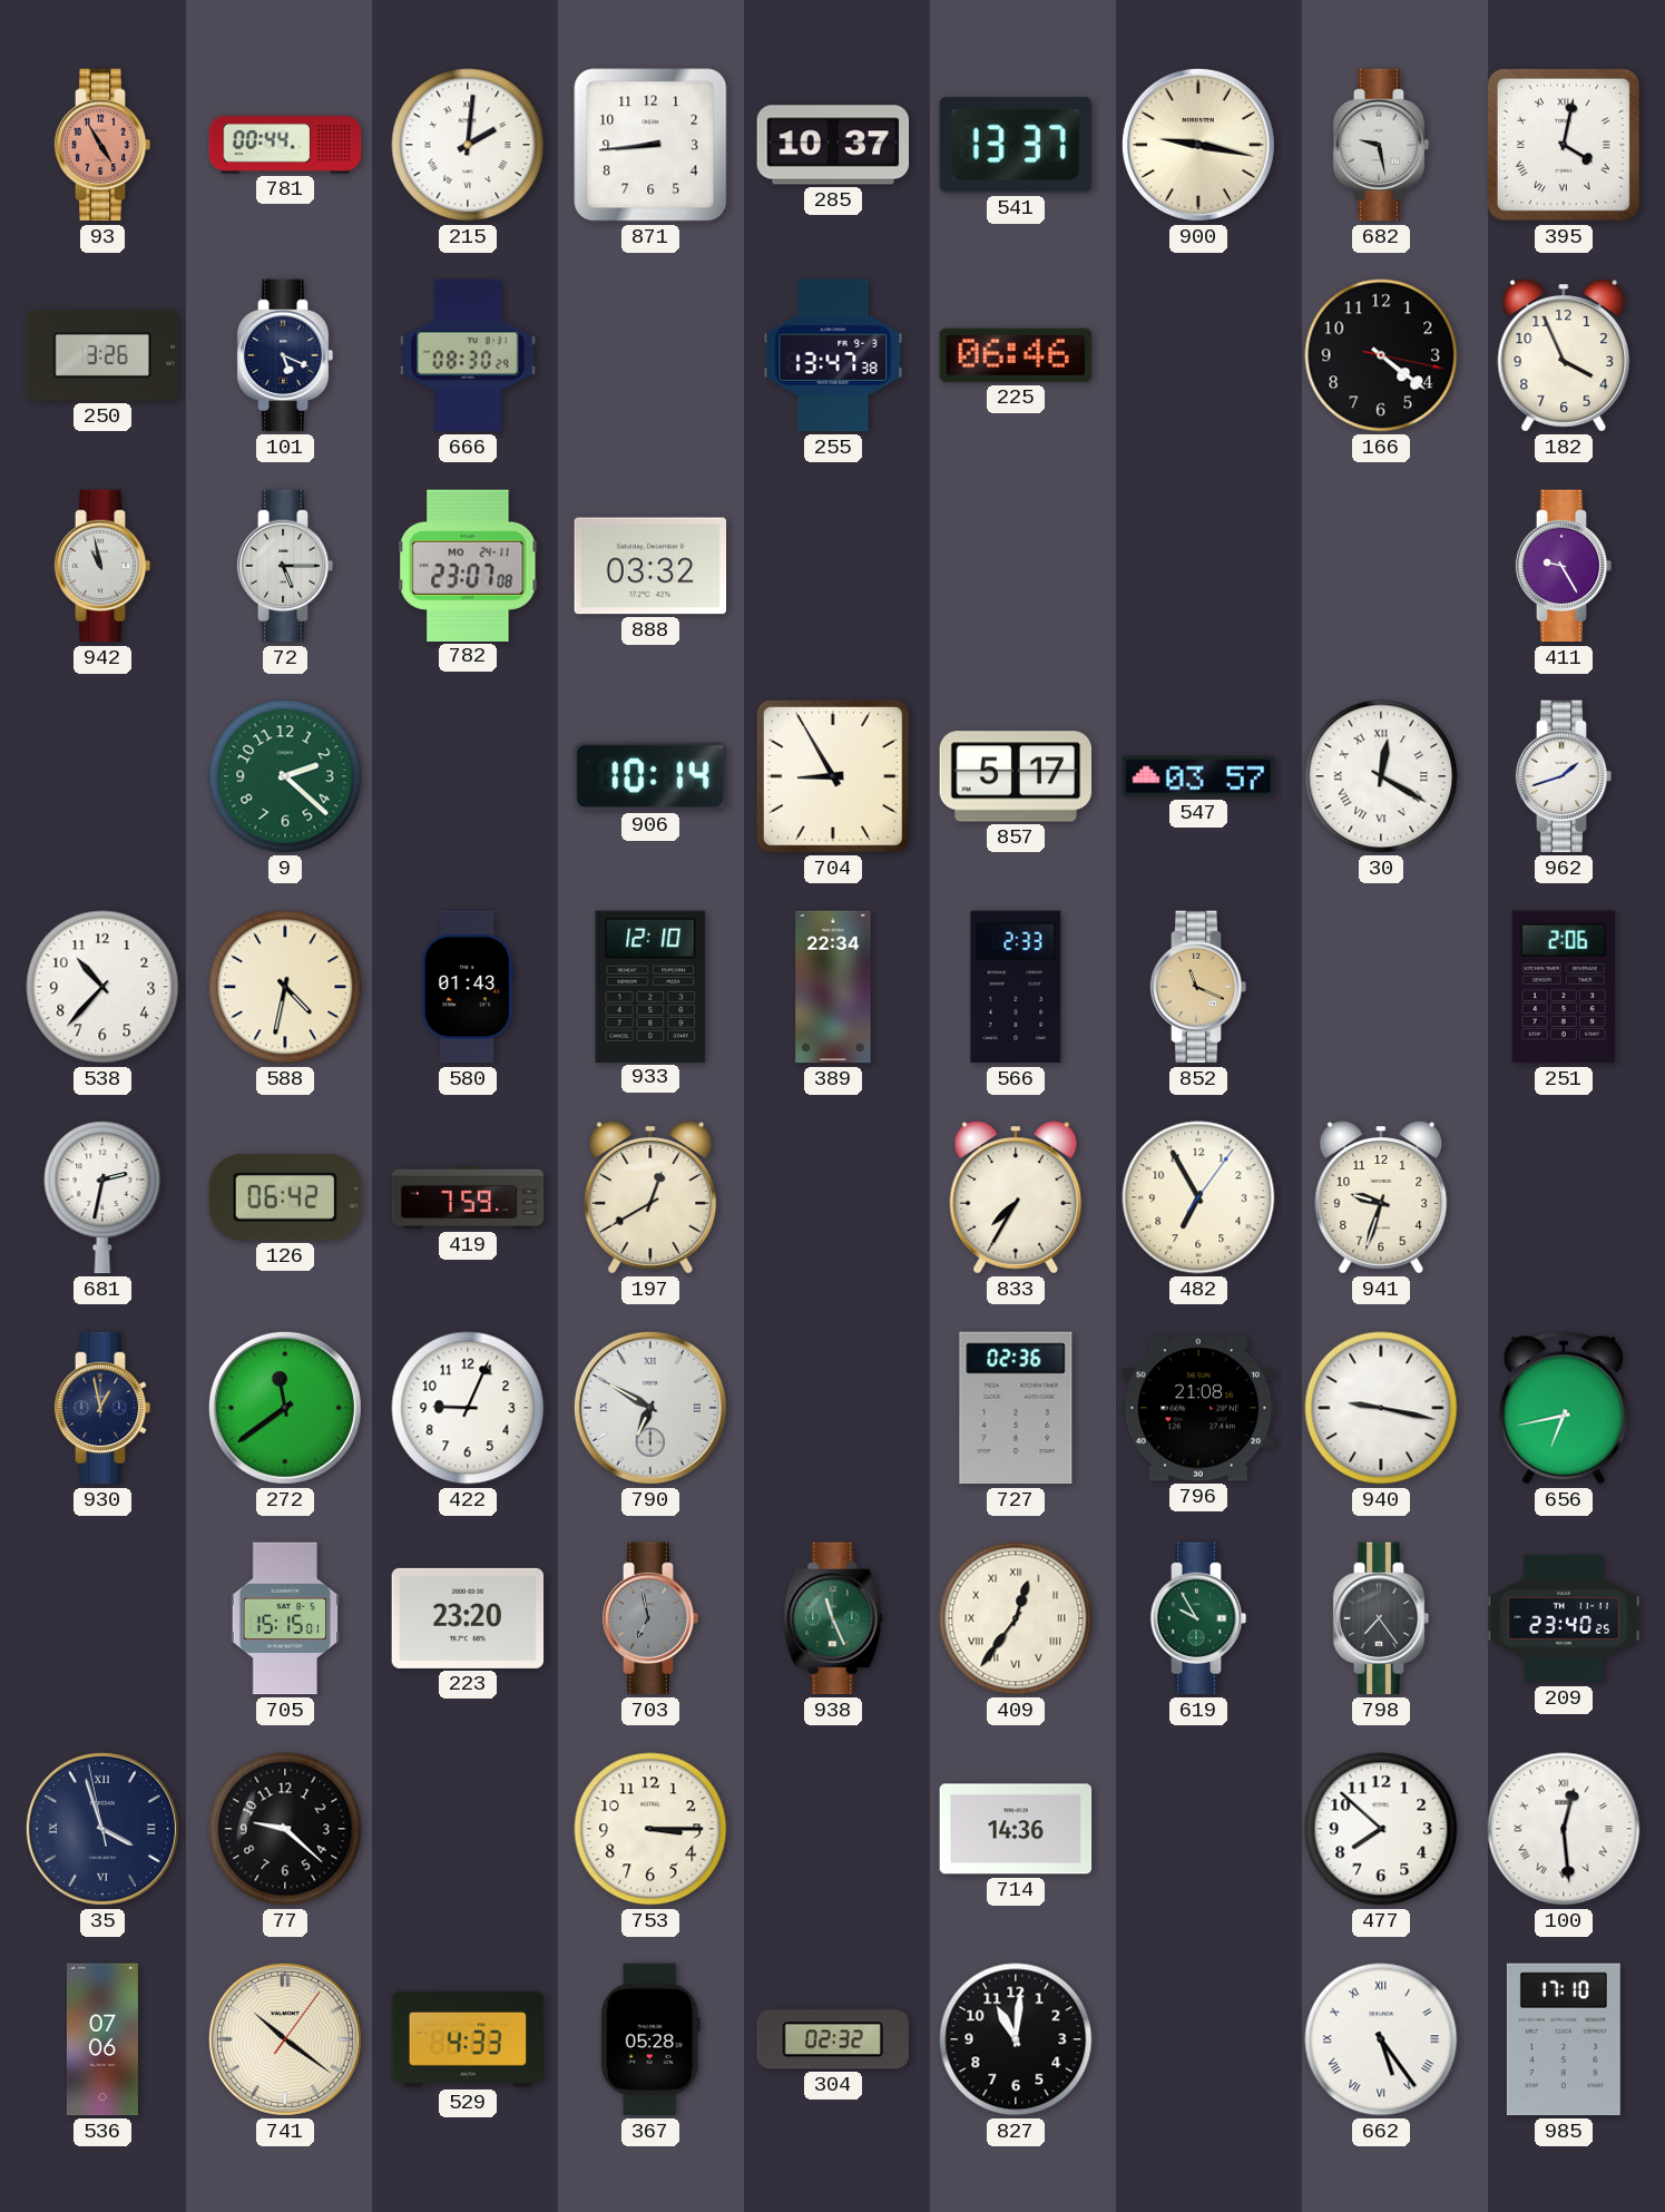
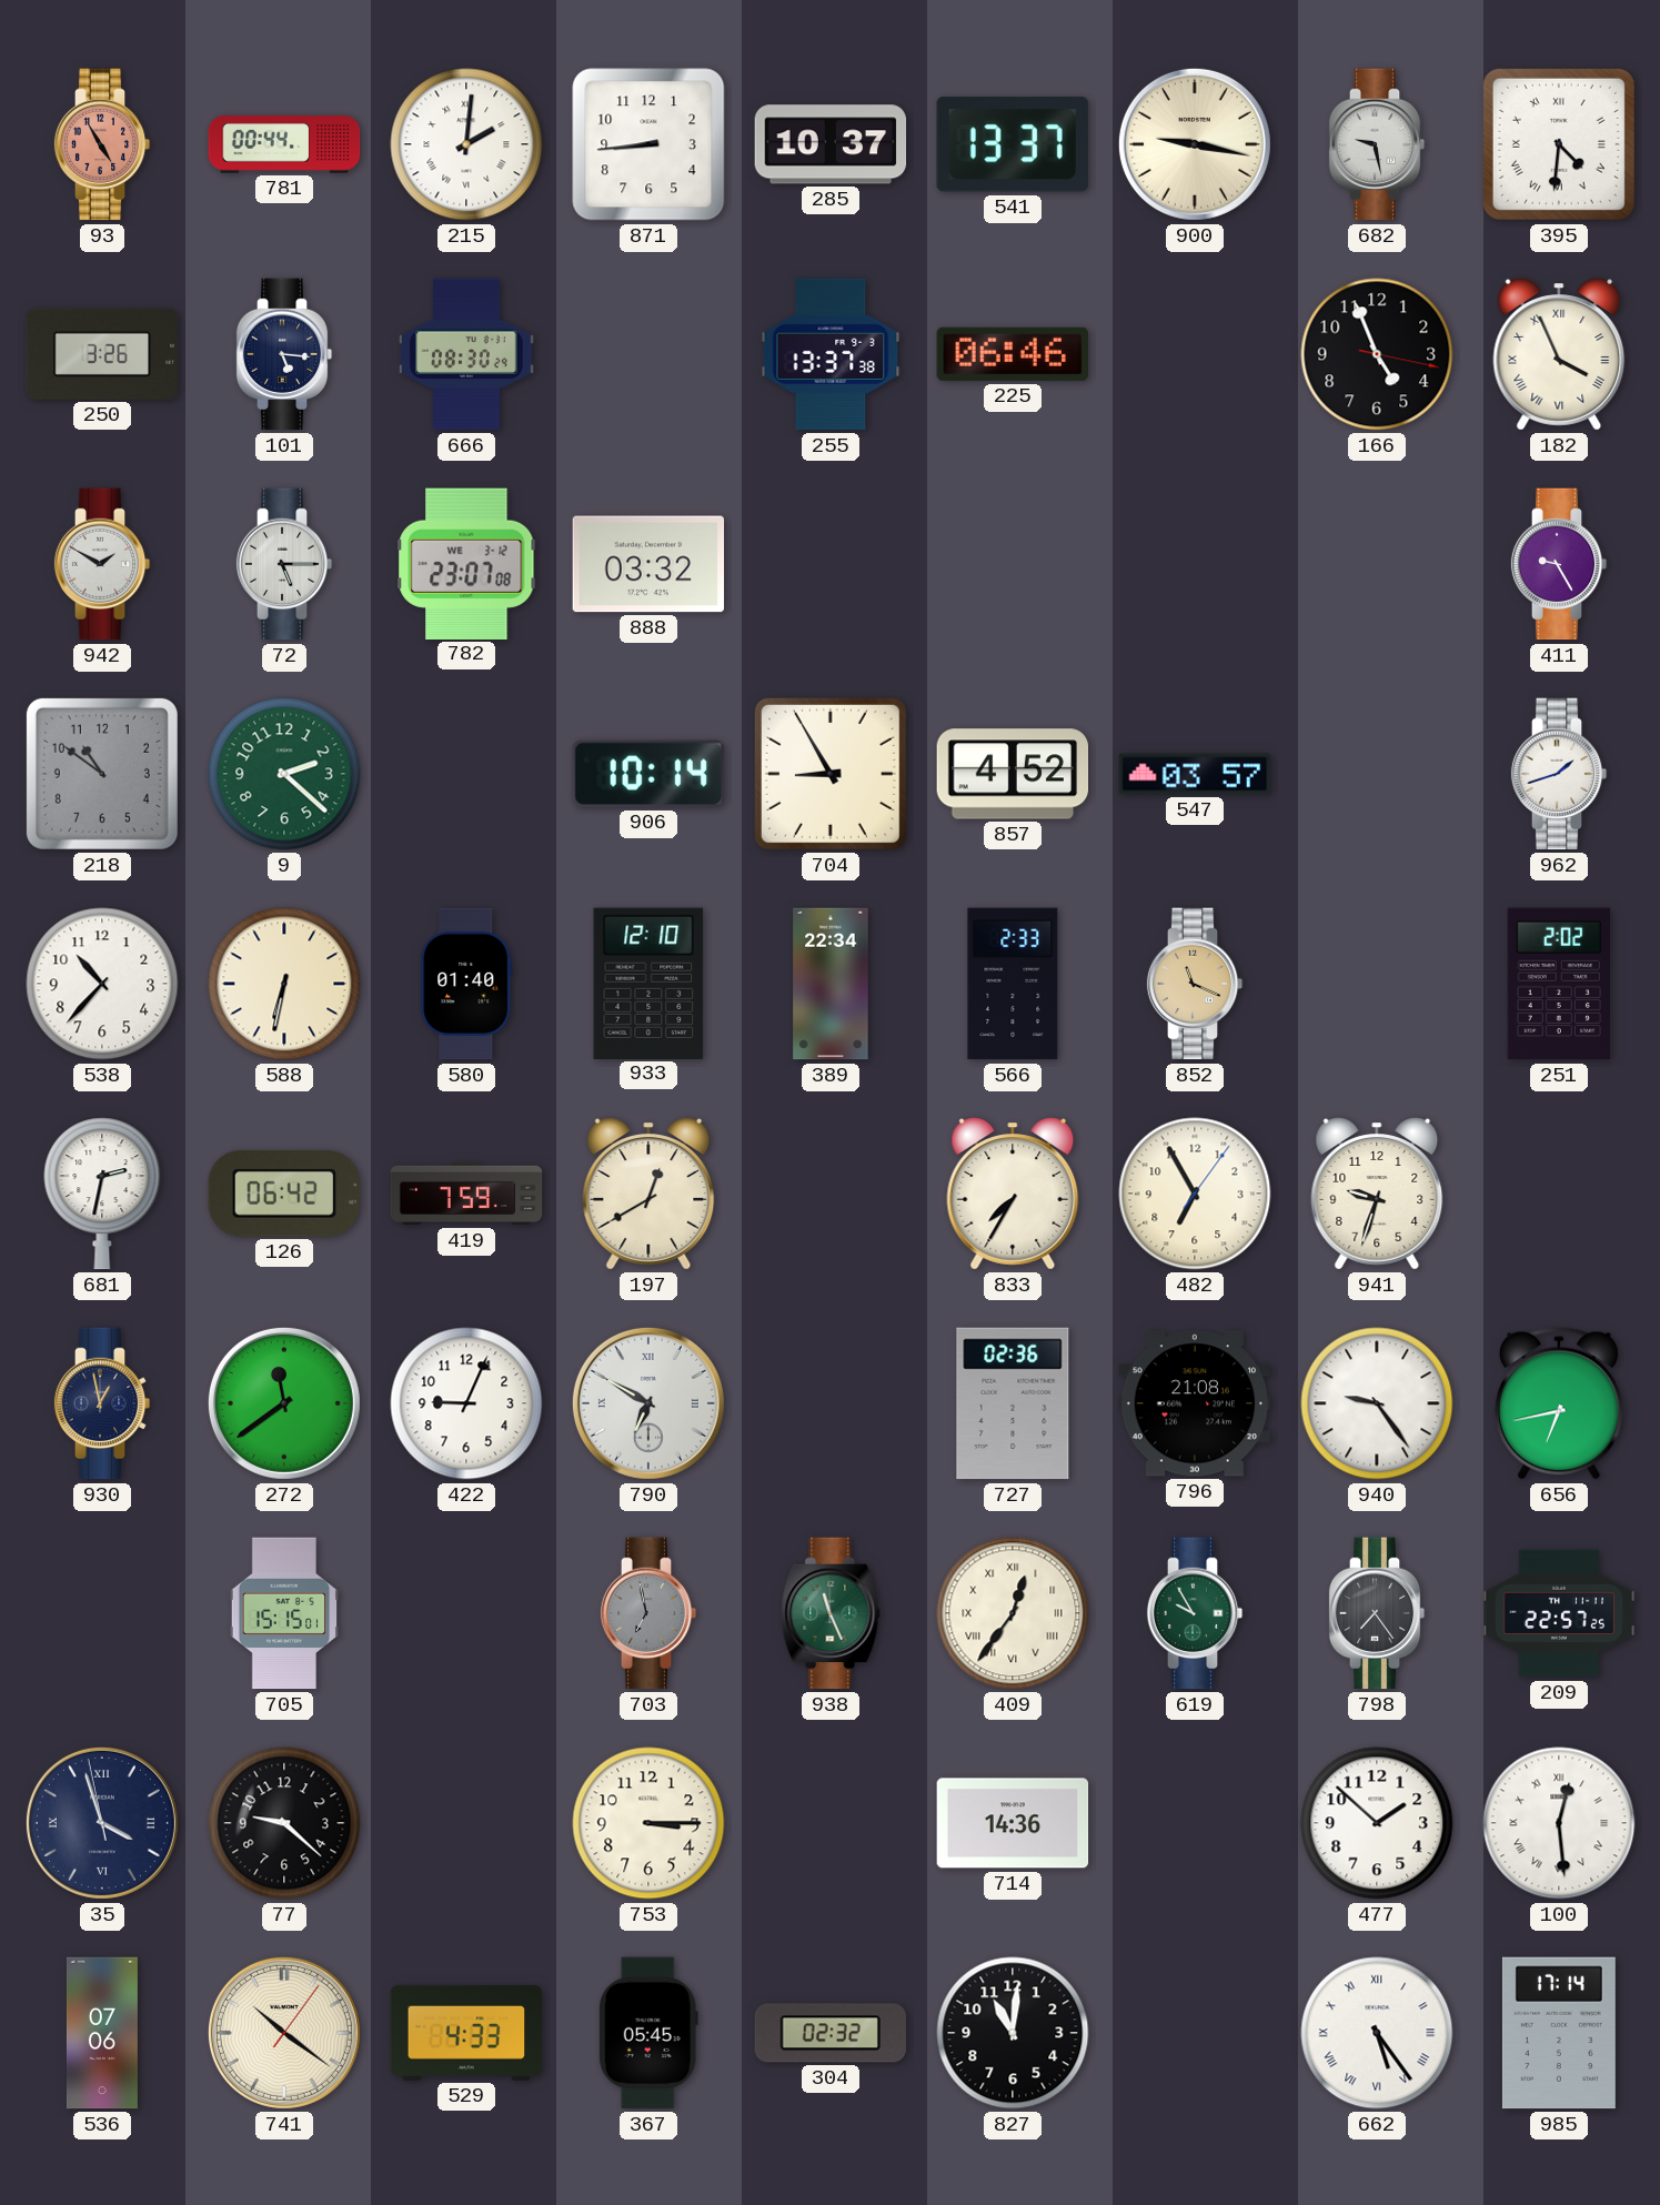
395: 4:02 -> 4:31
101: 5:19 -> 5:16
255: 13:47 -> 13:37
166: 4:21 -> 4:56
182 numerals: Arabic -> Roman
942: 10:58 -> 1:50
782 date: MO 24-11 -> WE 3-12
218: none -> 10:51
857: 5:17 -> 4:52
30: 12:20 -> none
588: 4:32 -> 6:32
580: 01:43 -> 01:40
251: 2:06 -> 2:02
940: 9:17 -> 9:24
223: 23:20 -> none
209: 23:40 -> 22:57
477: 7:52 -> 1:52
367: 05:28 -> 05:45
985: 17:10 -> 17:14
